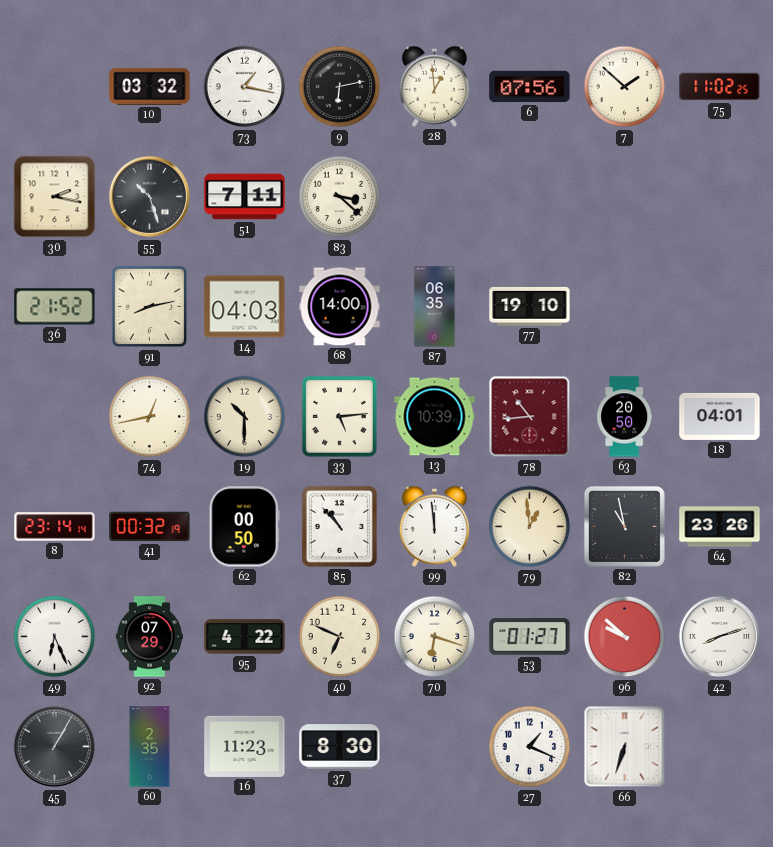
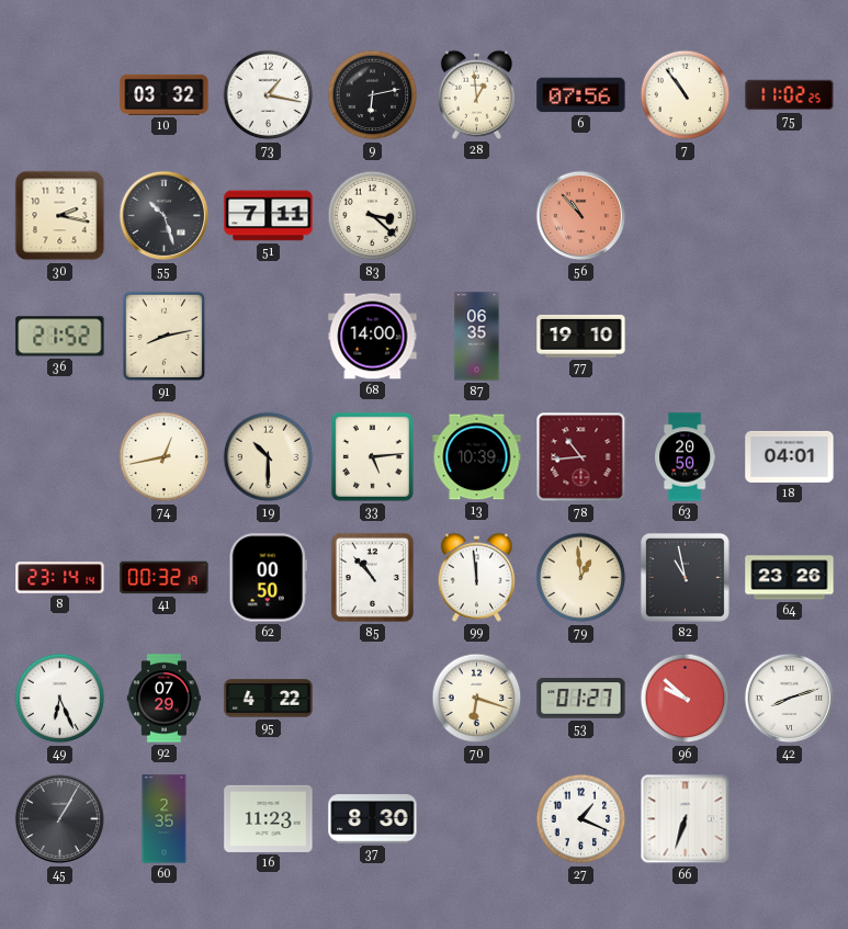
7: 1:52 -> 10:54
56: none -> 10:53
14: 04:03 -> none
40: 6:49 -> none
